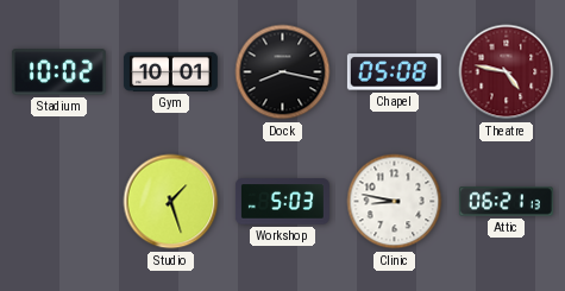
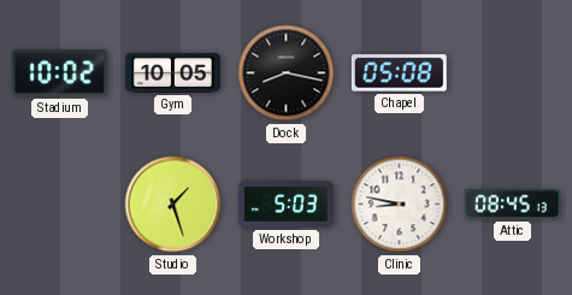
Gym: 10:01 -> 10:05
Theatre: 4:47 -> none
Attic: 06:21 -> 08:45
